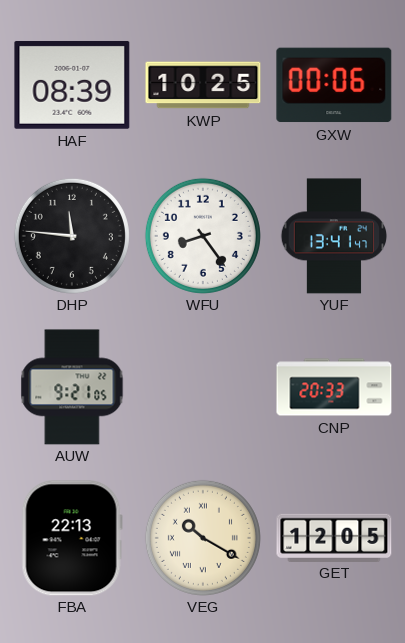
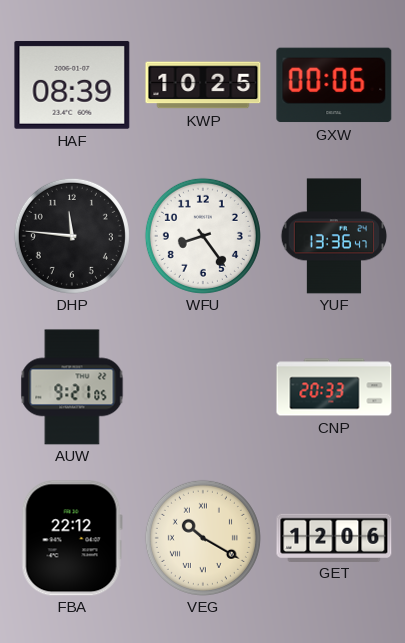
YUF: 13:41 -> 13:36
FBA: 22:13 -> 22:12
GET: 12:05 -> 12:06
